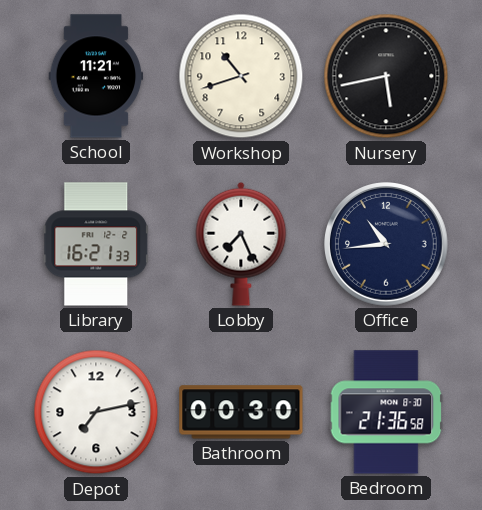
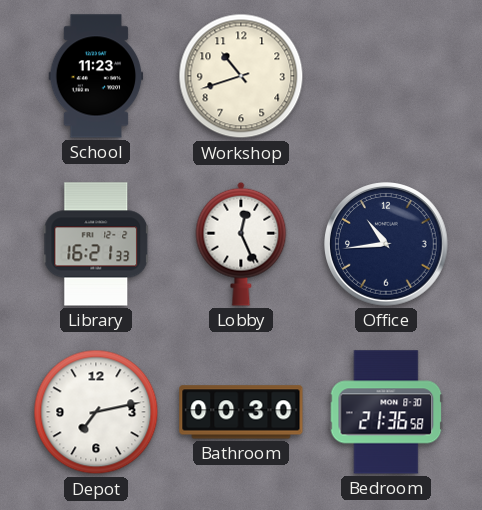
School: 11:21 -> 11:23
Nursery: 5:43 -> none
Lobby: 7:26 -> 12:26
